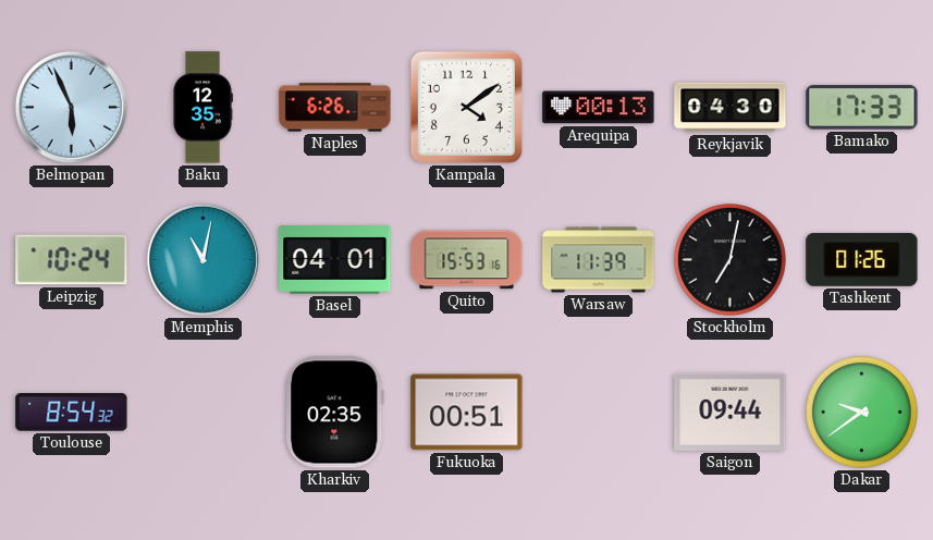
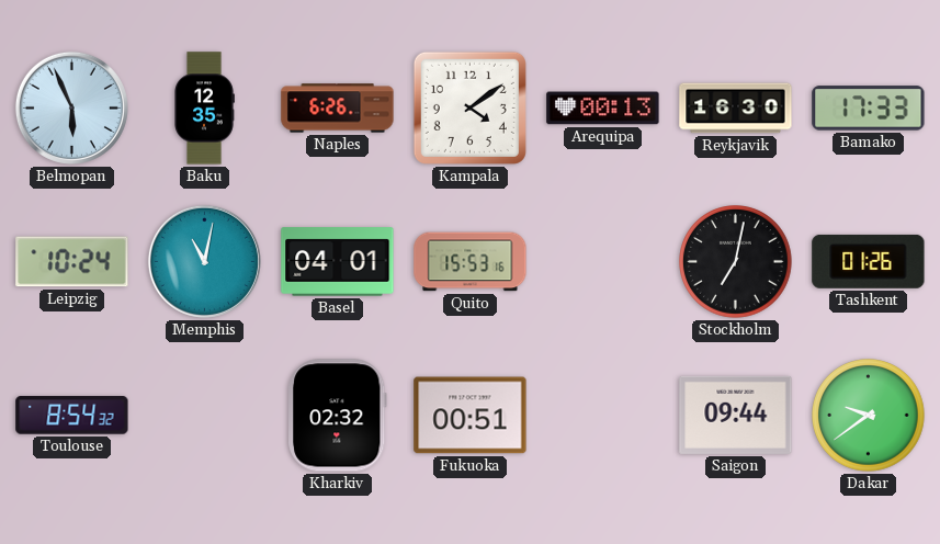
Reykjavik: 04:30 -> 16:30
Warsaw: 11:39 -> none
Kharkiv: 02:35 -> 02:32
